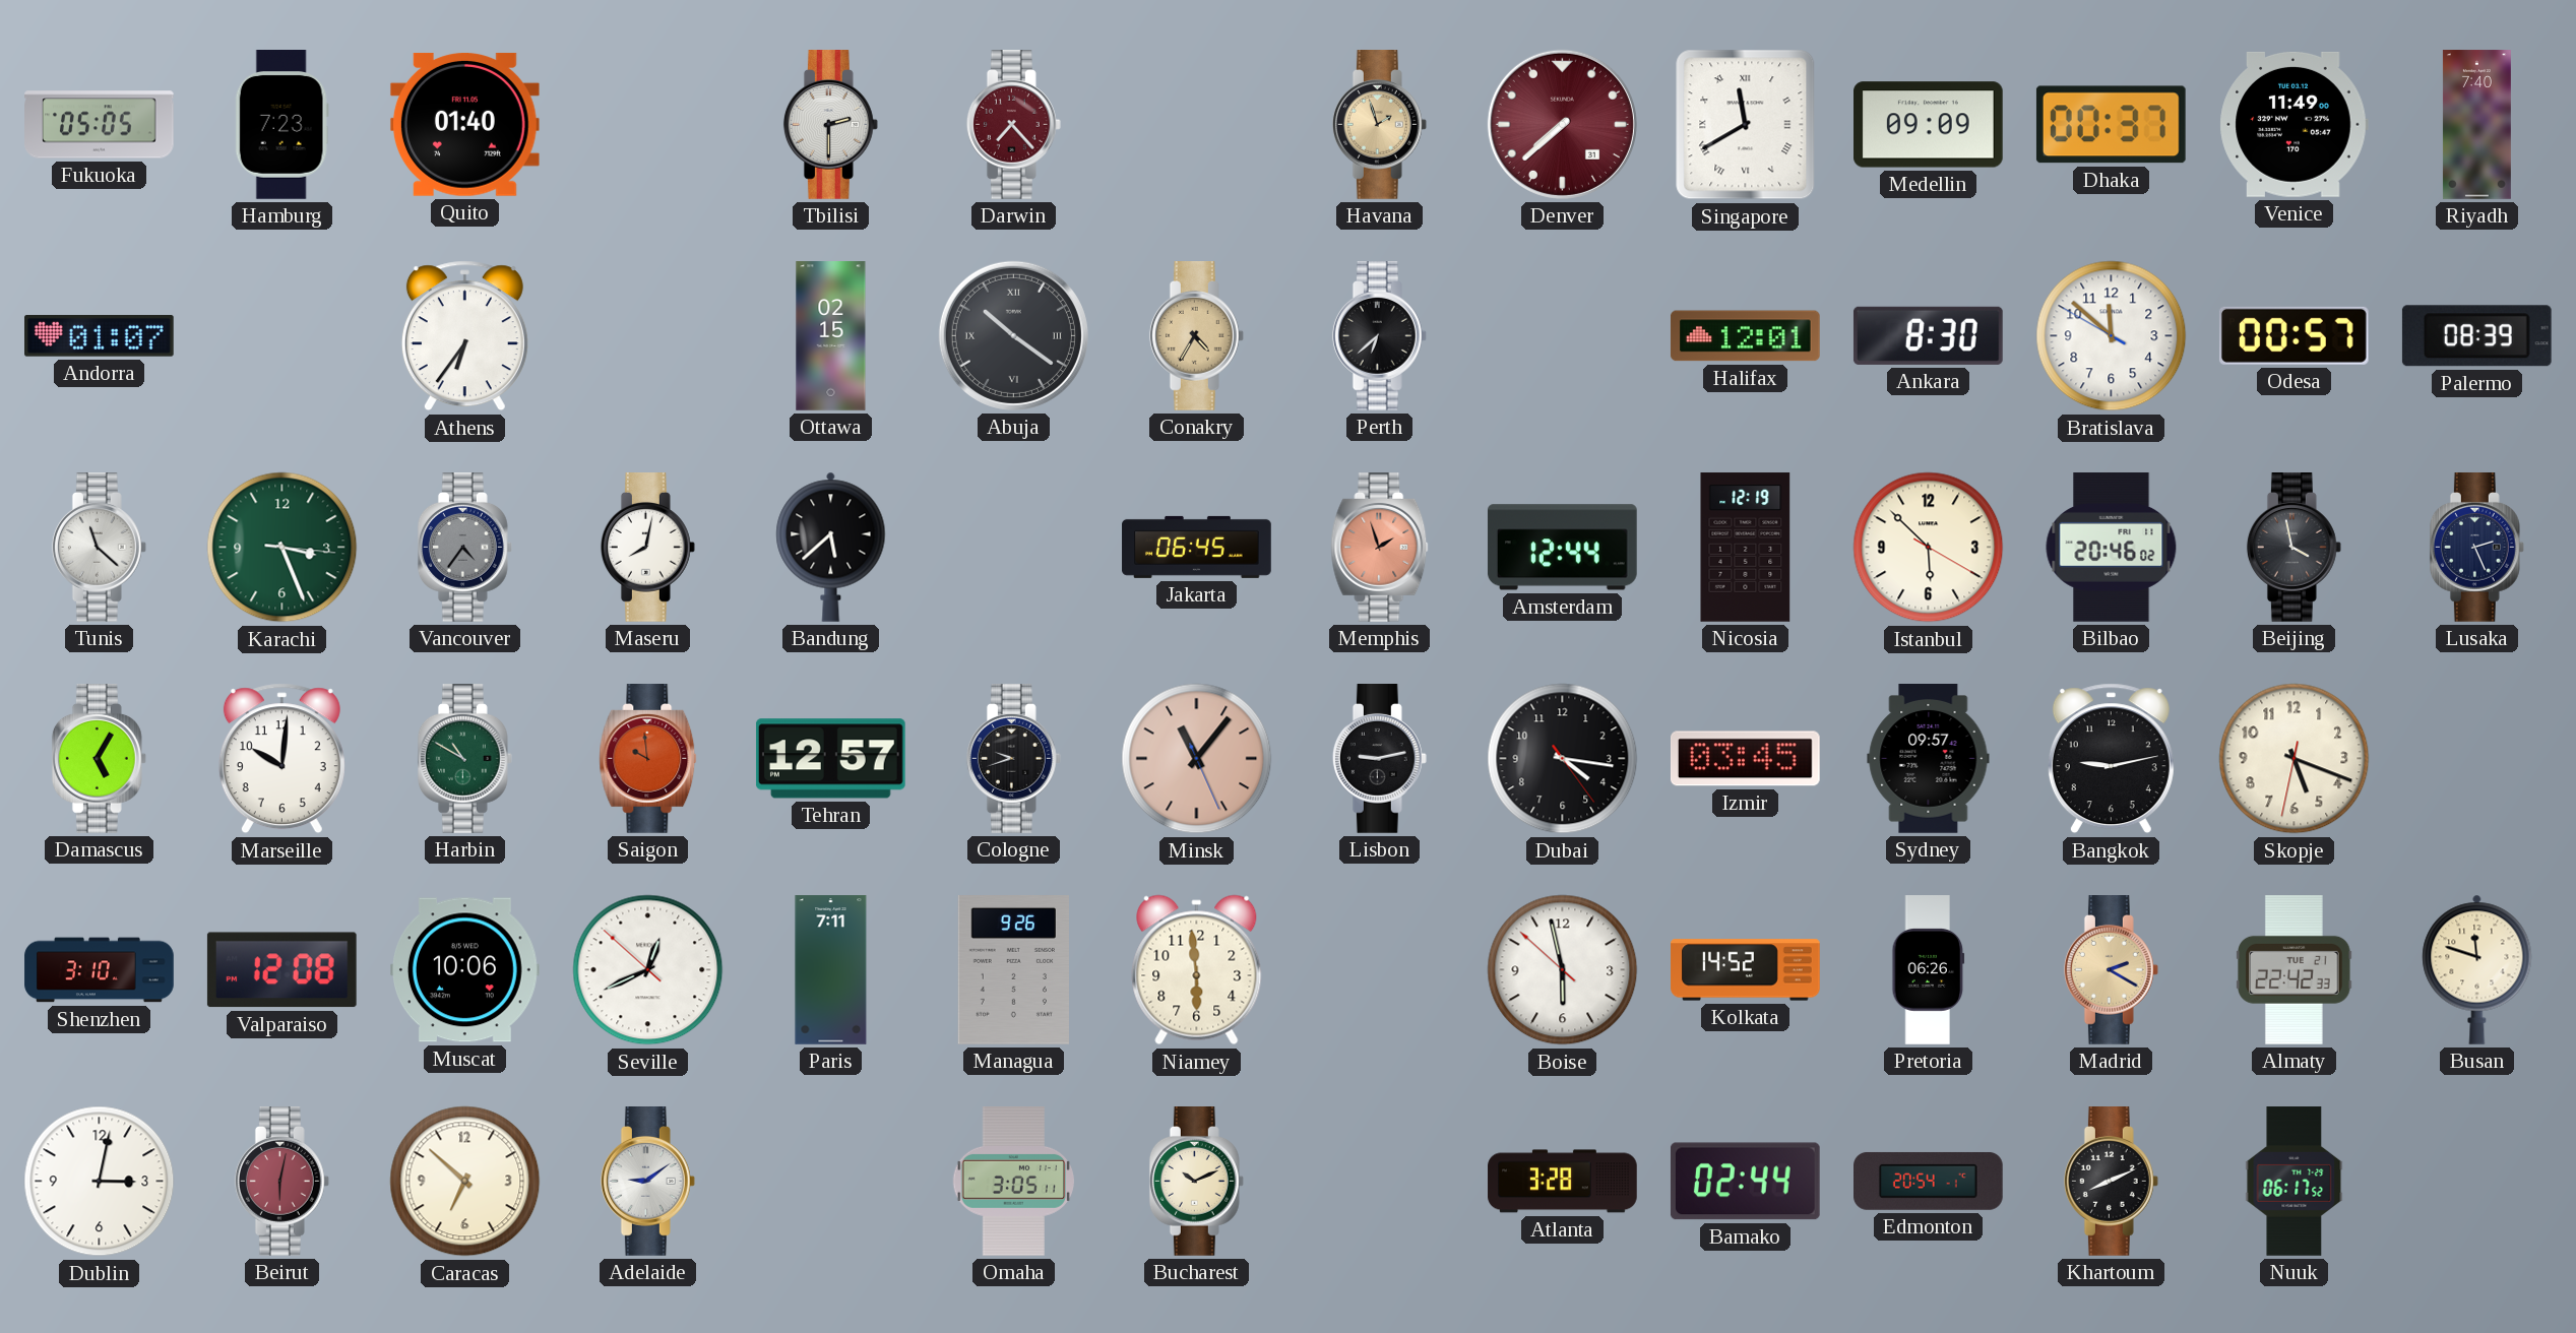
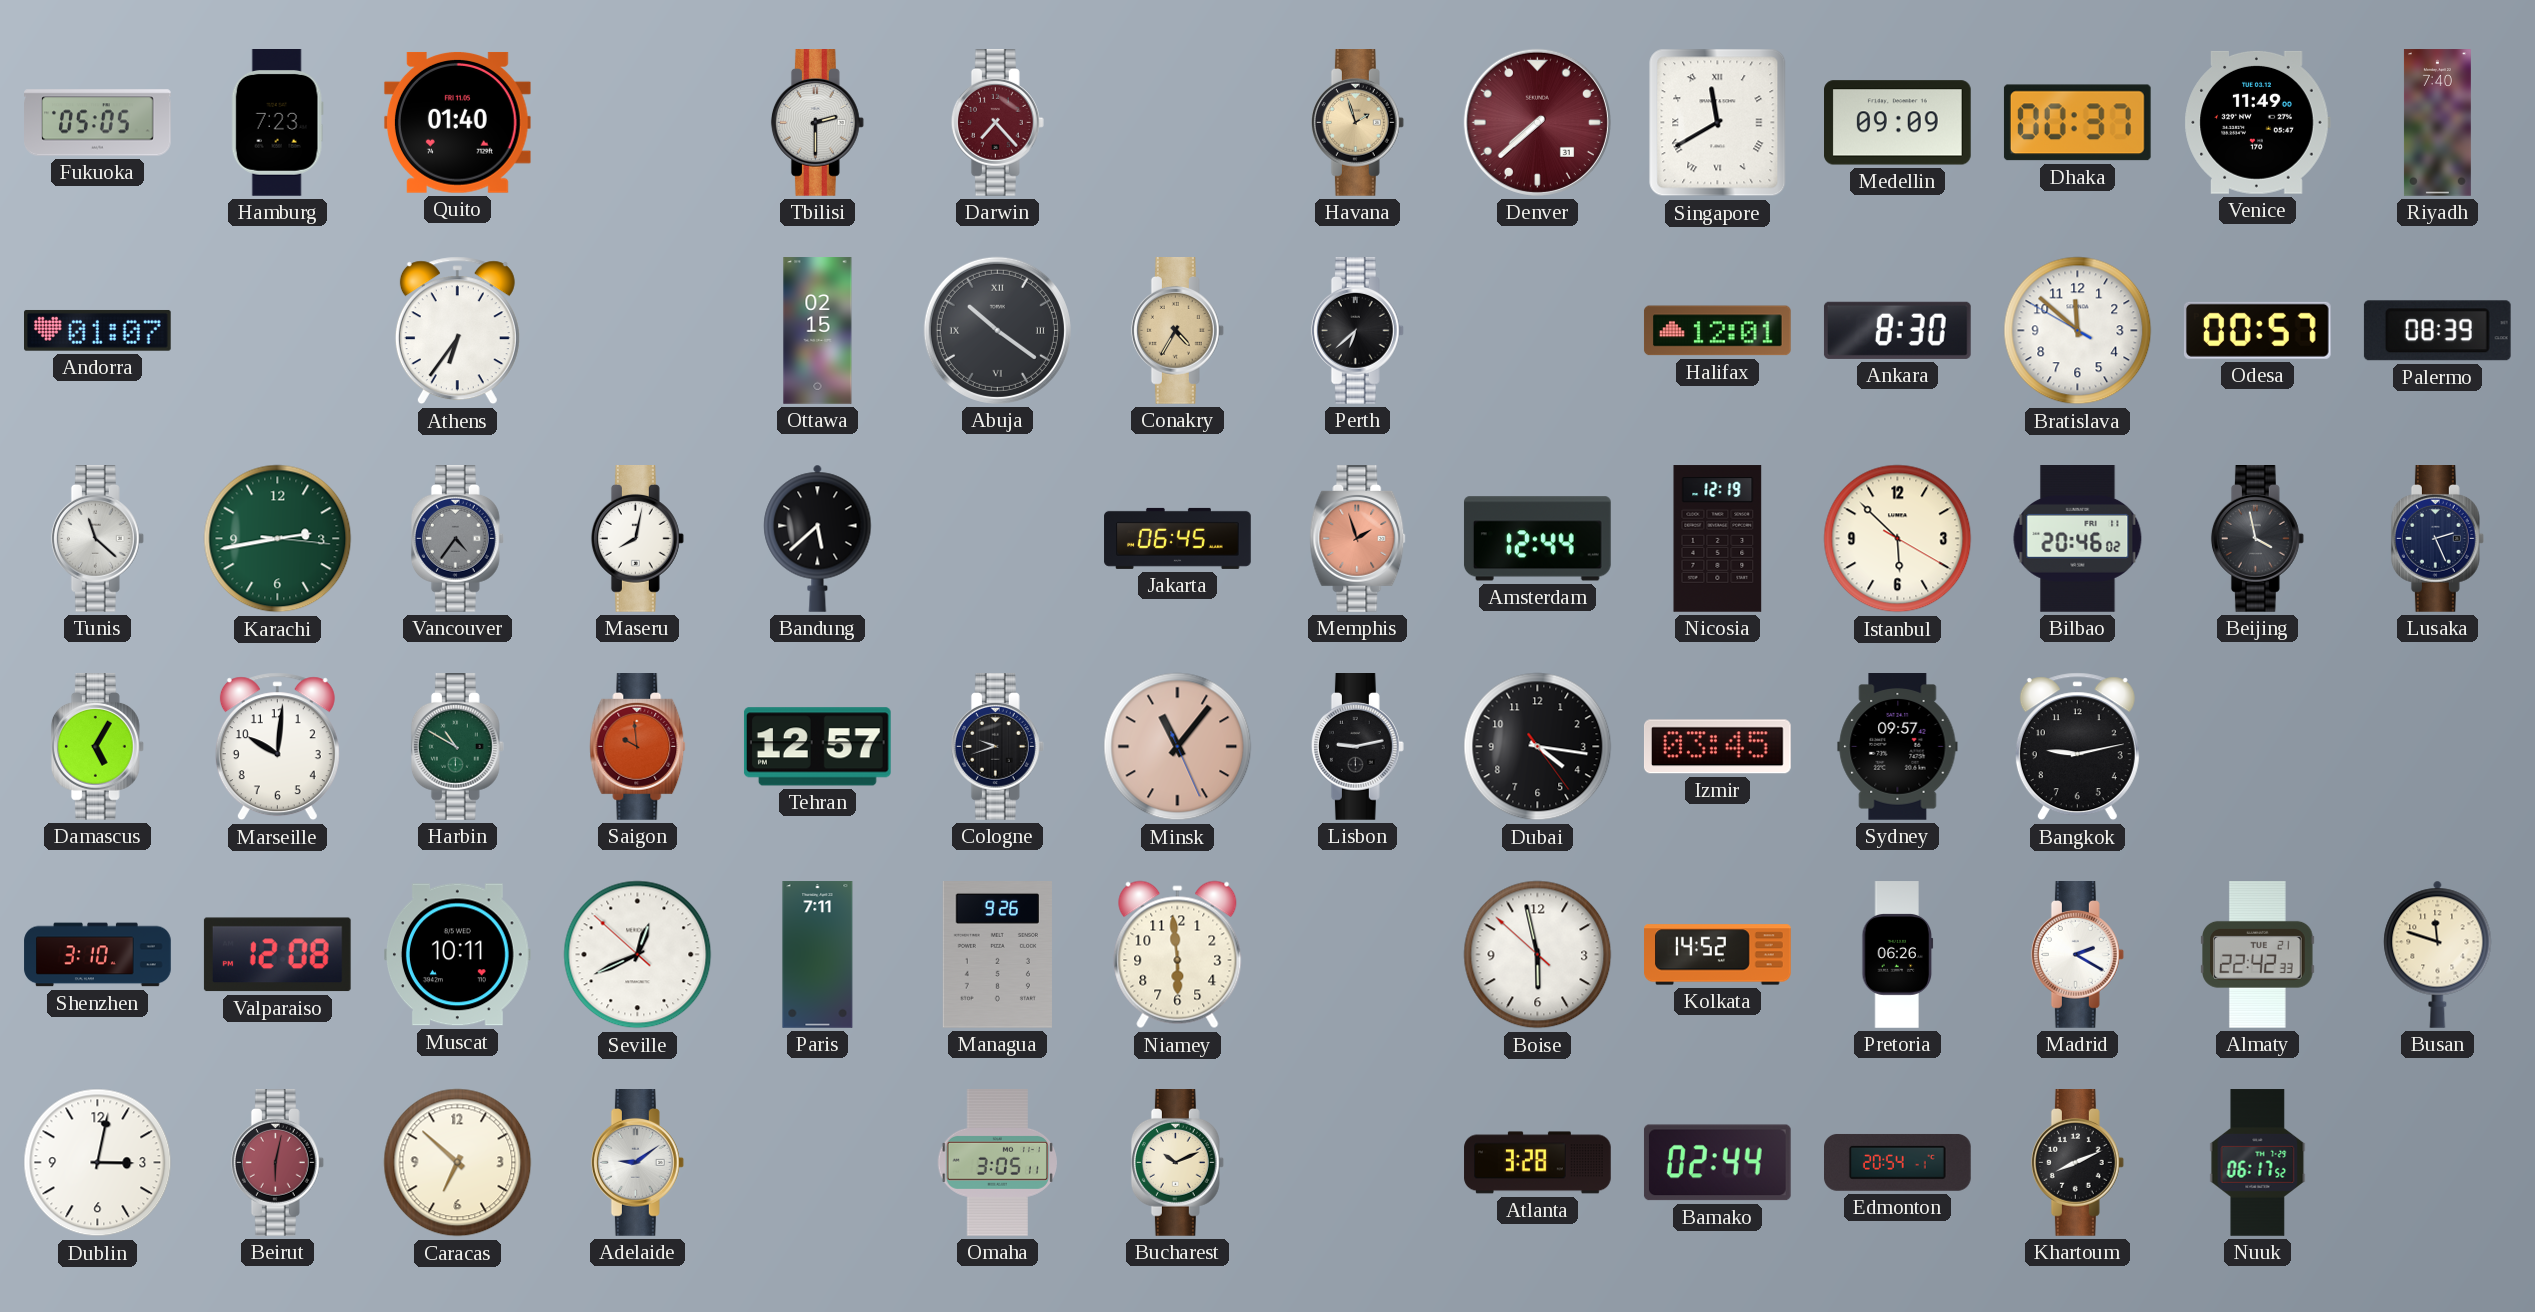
Karachi: 3:26 -> 2:43
Skopje: 5:18 -> none
Muscat: 10:06 -> 10:11
Madrid dial: champagne -> white
